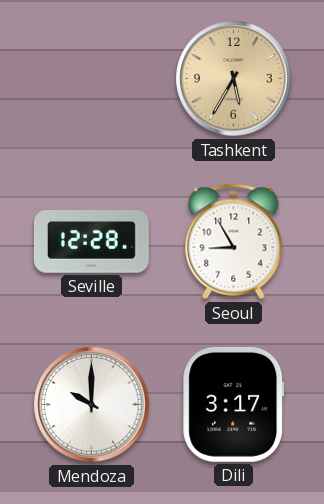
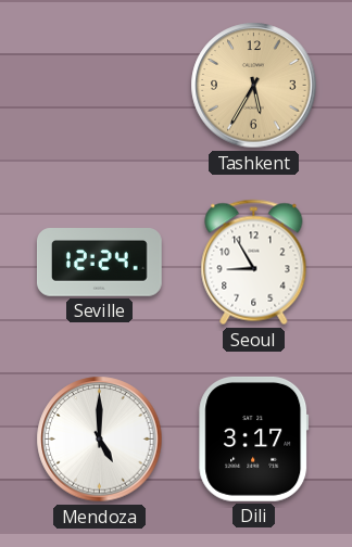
Seville: 12:28 -> 12:24
Mendoza: 10:00 -> 5:00
